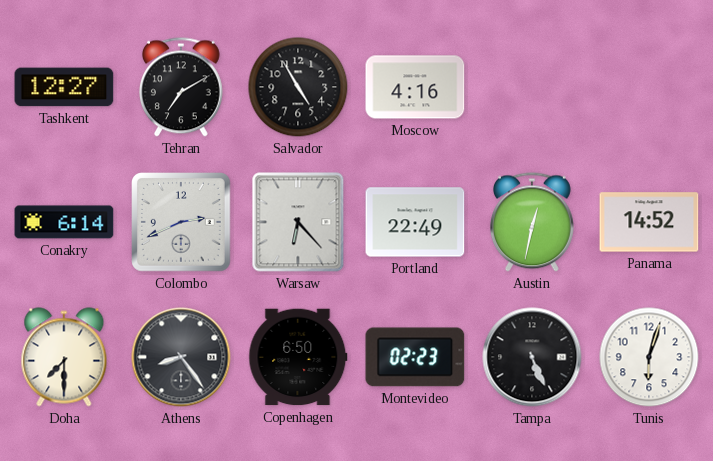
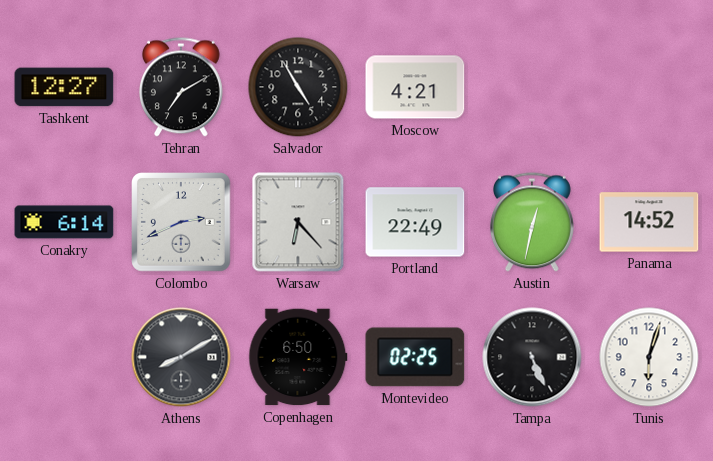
Moscow: 4:16 -> 4:21
Doha: 7:30 -> none
Athens: 8:24 -> 8:10
Montevideo: 02:23 -> 02:25
